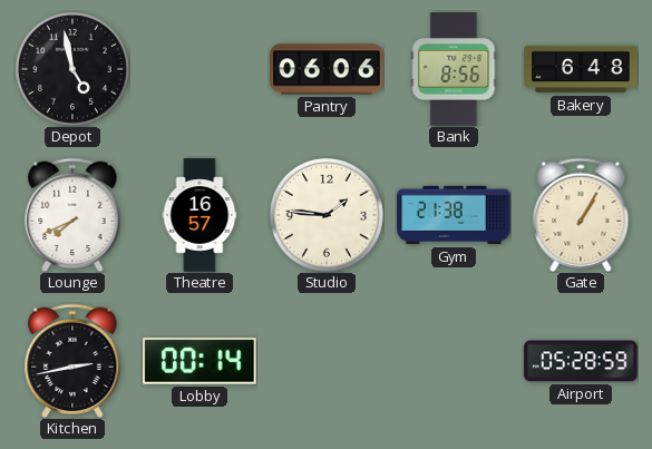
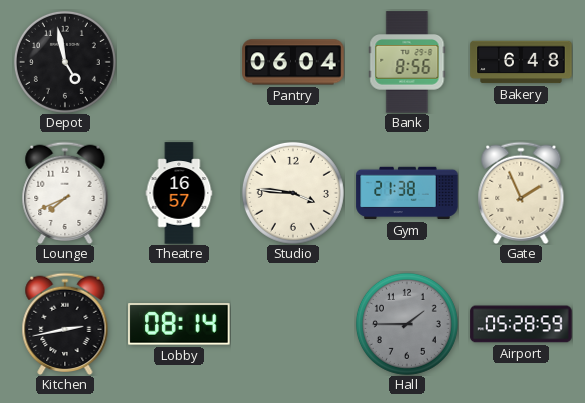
Pantry: 06:06 -> 06:04
Studio: 1:46 -> 3:46
Gate: 1:05 -> 1:56
Lobby: 00:14 -> 08:14
Hall: none -> 1:45
